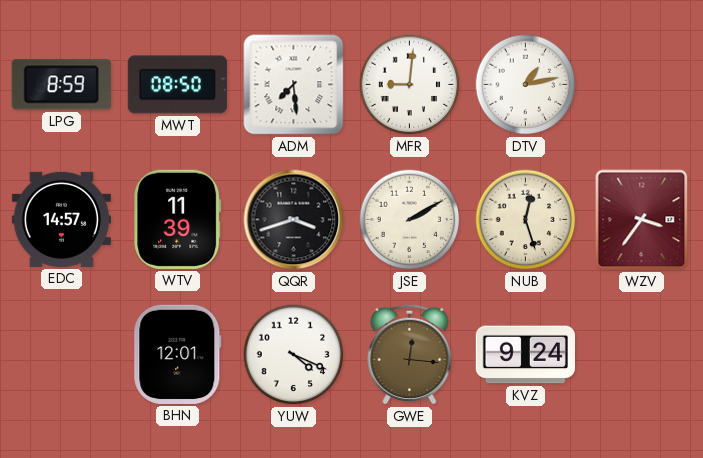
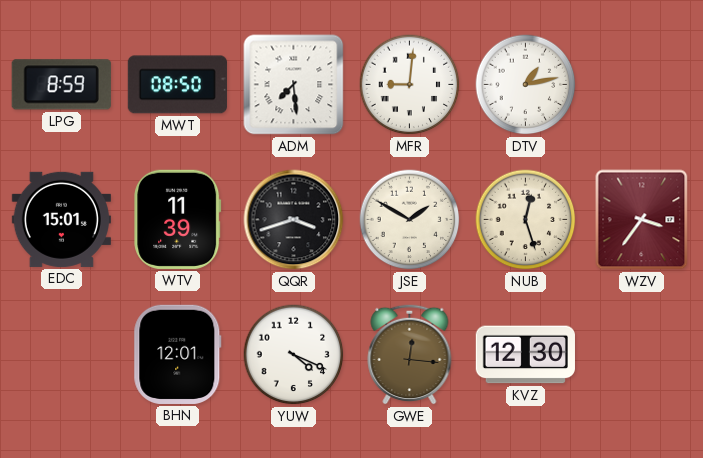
EDC: 14:57 -> 15:01
JSE: 2:10 -> 1:50
KVZ: 9:24 -> 12:30
